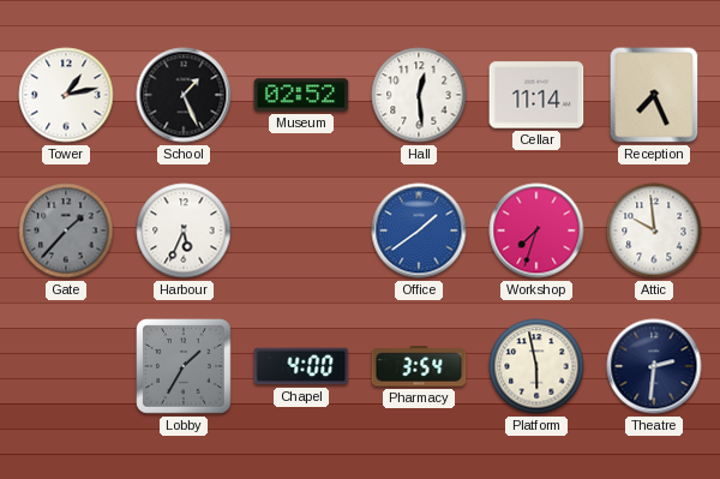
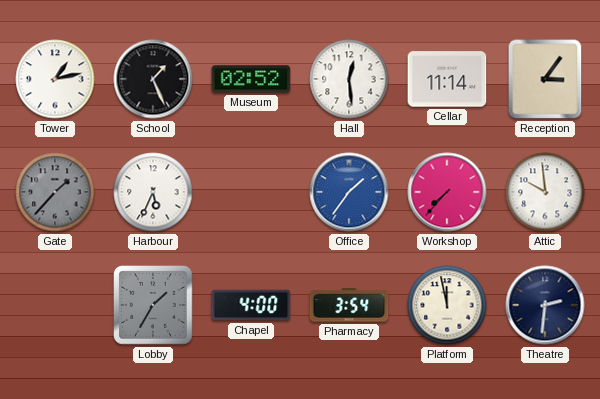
Reception: 7:26 -> 3:06
Office: 1:39 -> 1:36
Workshop: 7:33 -> 7:37
Platform: 5:58 -> 11:58
